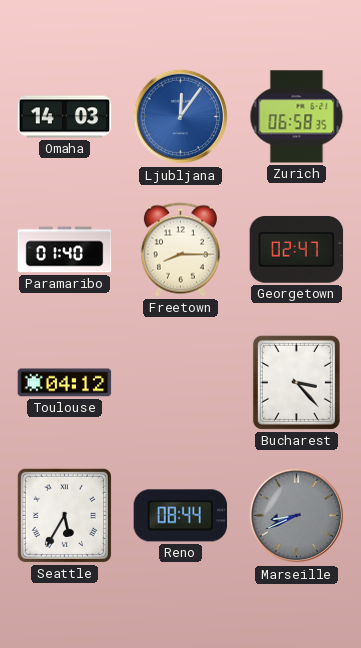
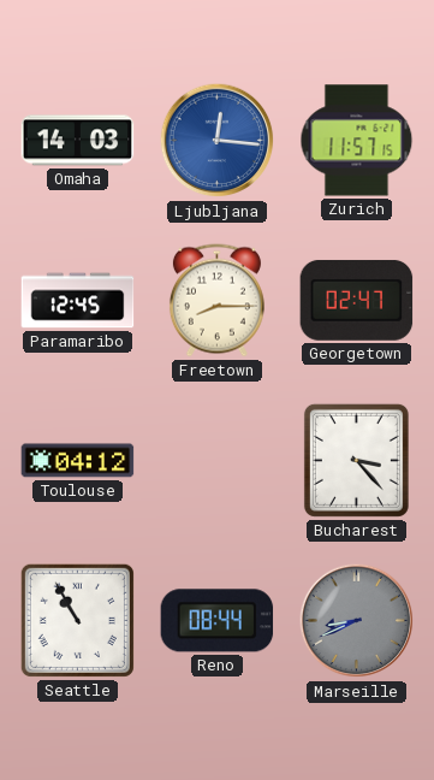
Ljubljana: 12:06 -> 12:16
Zurich: 06:58 -> 11:57
Paramaribo: 01:40 -> 12:45
Seattle: 5:35 -> 10:55
